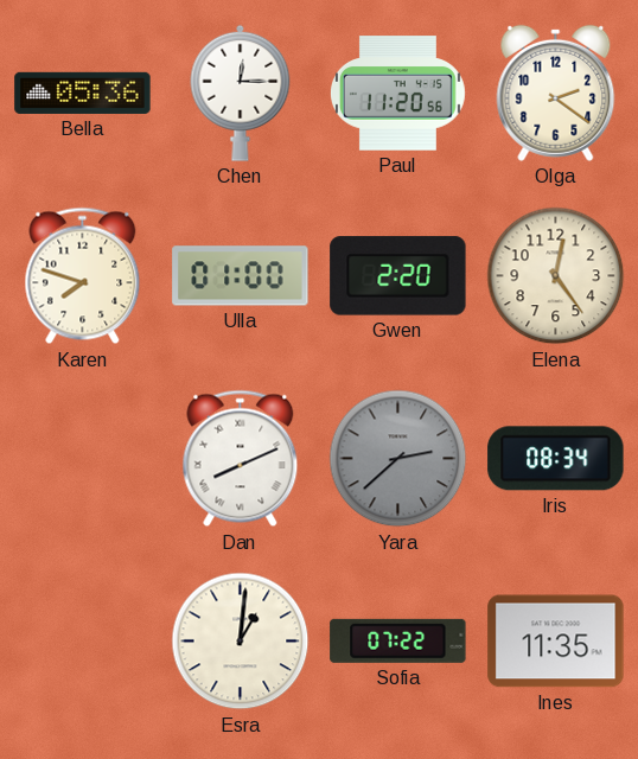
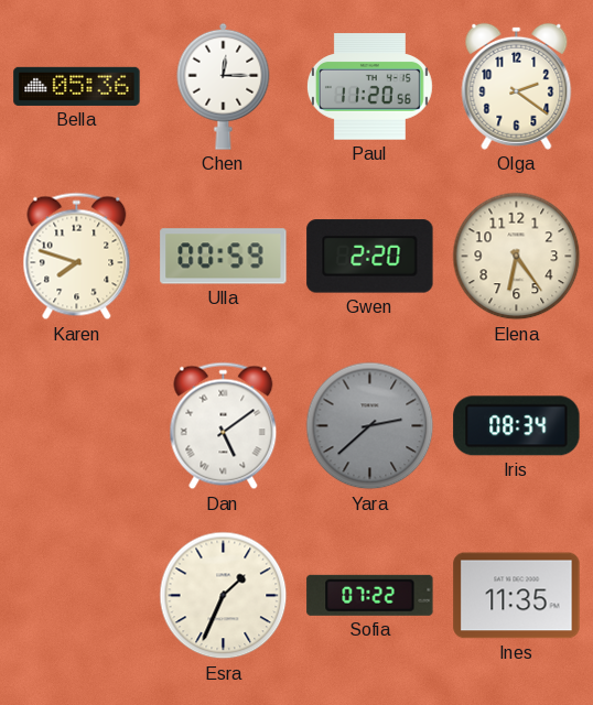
Ulla: 01:00 -> 00:59
Elena: 12:24 -> 6:24
Dan: 8:11 -> 5:09
Esra: 1:01 -> 1:34
